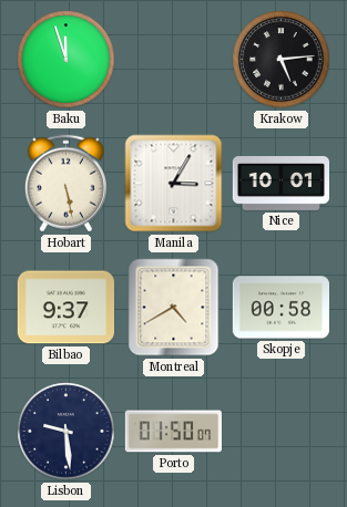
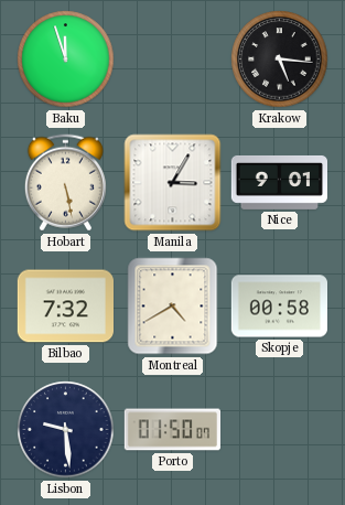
Krakow: 5:14 -> 5:16
Nice: 10:01 -> 9:01
Bilbao: 9:37 -> 7:32
